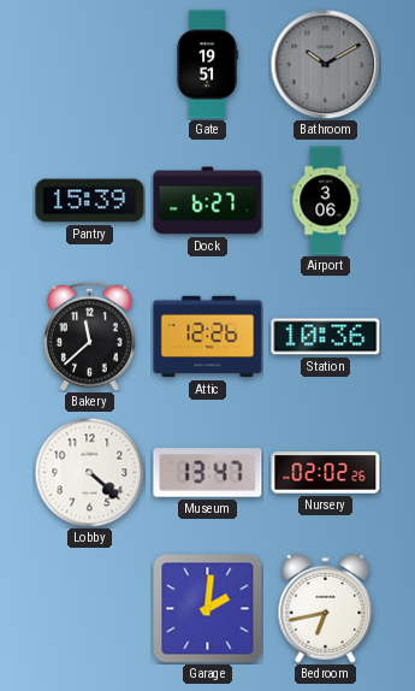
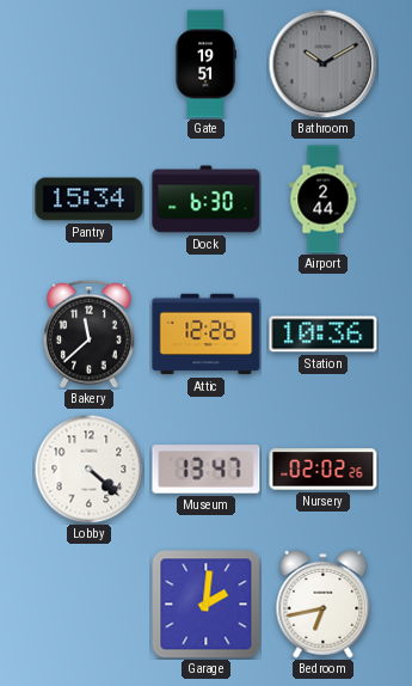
Pantry: 15:39 -> 15:34
Dock: 6:27 -> 6:30
Airport: 3:06 -> 2:44
